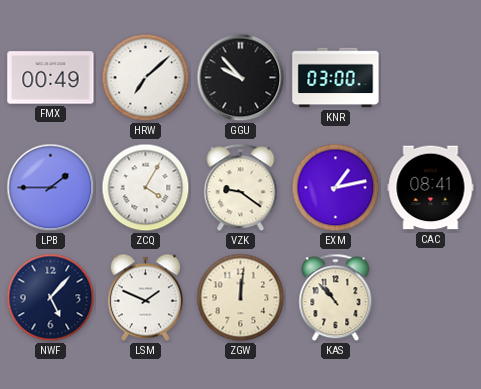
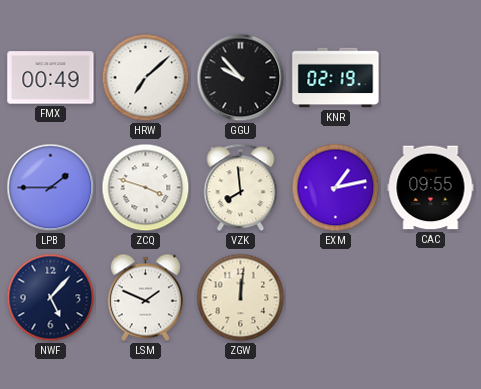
KNR: 03:00 -> 02:19
ZCQ: 4:05 -> 3:48
VZK: 9:21 -> 7:59
CAC: 08:41 -> 09:55
KAS: 10:53 -> none
